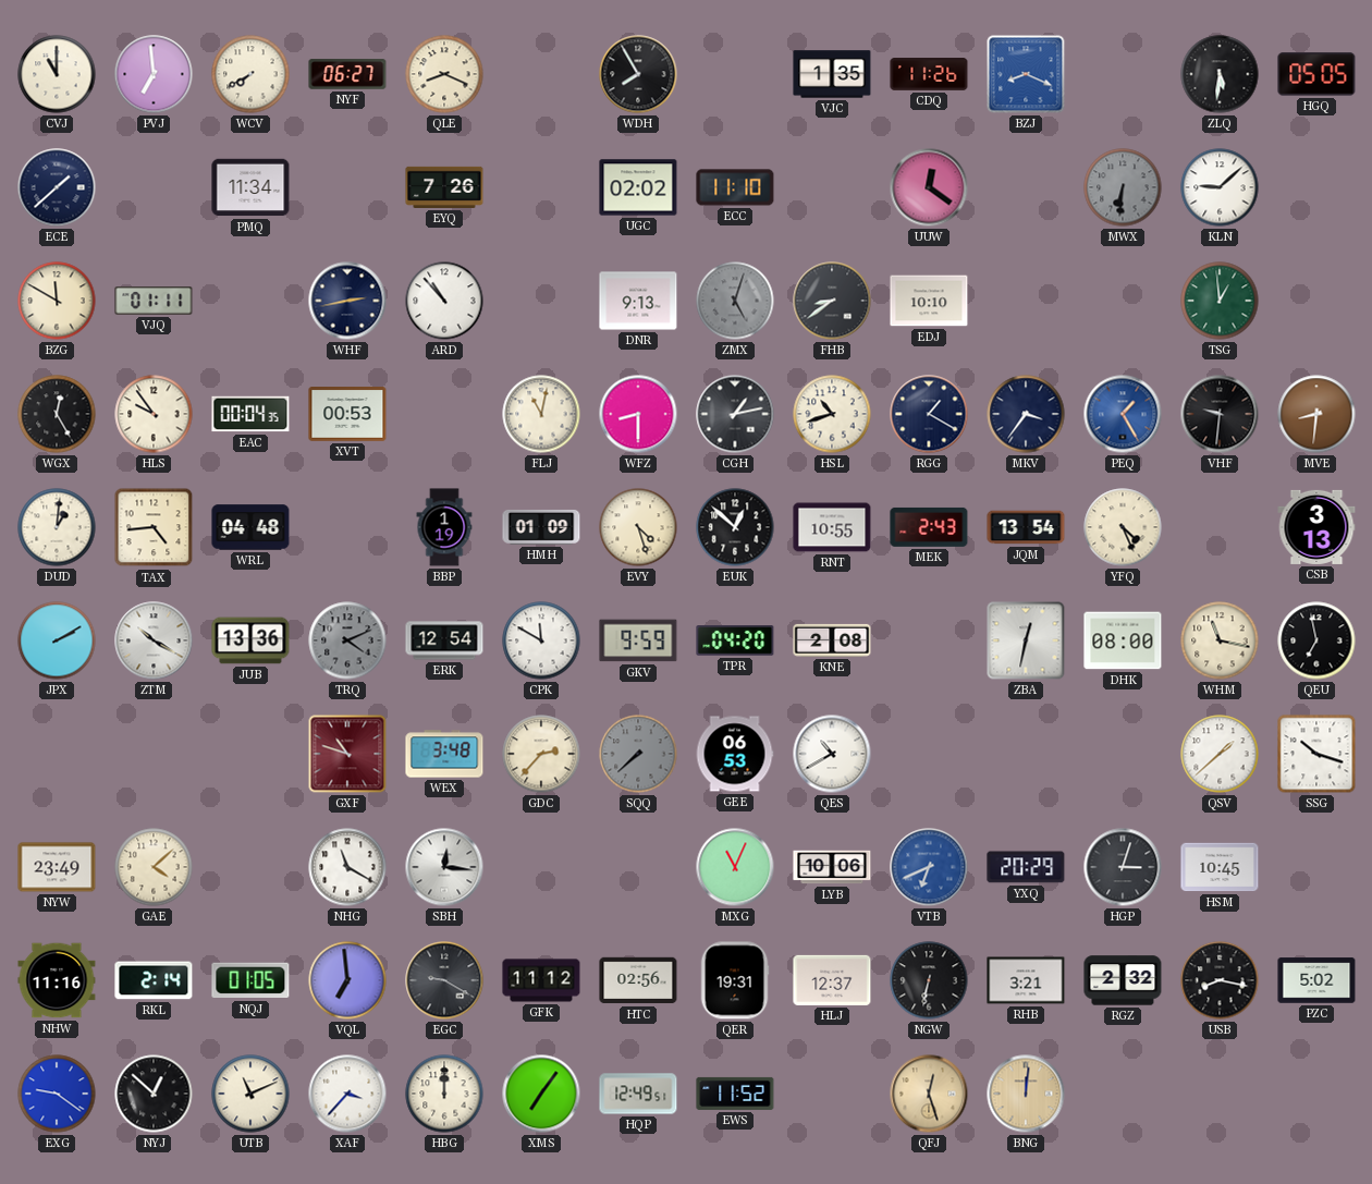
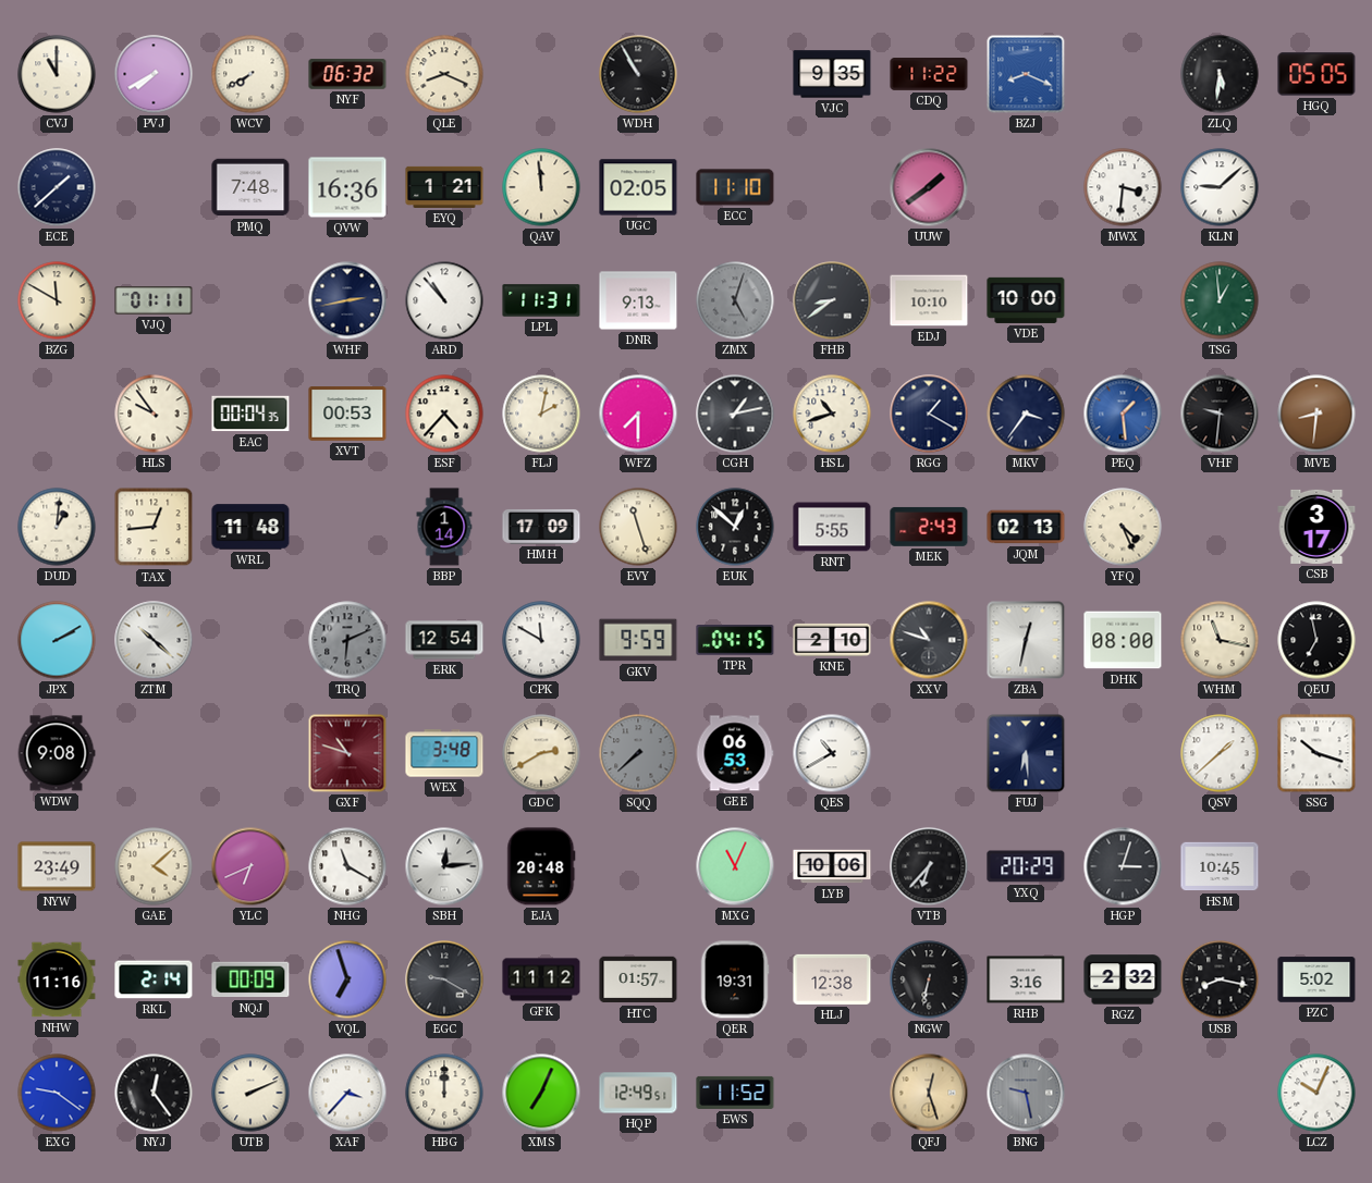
PVJ: 6:59 -> 7:40
NYF: 06:27 -> 06:32
WDH: 7:55 -> 10:55
VJC: 1:35 -> 9:35
CDQ: 11:26 -> 11:22
PMQ: 11:34 -> 7:48
QVW: none -> 16:36
EYQ: 7:26 -> 1:21
QAV: none -> 11:59
UGC: 02:02 -> 02:05
UUW: 12:21 -> 1:39
MWX: 6:31 -> 3:31
MWX dial: grey -> white
LPL: none -> 11:31
VDE: none -> 10:00
WGX: 12:25 -> none
ESF: none -> 4:37
FLJ: 11:02 -> 2:02
WFZ: 8:30 -> 7:30
PEQ: 1:25 -> 1:29
TAX: 4:44 -> 12:44
WRL: 04:48 -> 11:48
BBP: 1:19 -> 1:14
HMH: 01:09 -> 17:09
EVY: 4:27 -> 11:27
RNT: 10:55 -> 5:55
JQM: 13:54 -> 02:13
CSB: 3:13 -> 3:17
ZTM: 10:20 -> 10:22
JUB: 13:36 -> none
TRQ: 4:11 -> 6:11
TPR: 04:20 -> 04:15
KNE: 2:08 -> 2:10
XXV: none -> 10:48
WDW: none -> 9:08
GDC: 2:37 -> 2:40
FUJ: none -> 6:29
YLC: none -> 6:41
SBH: 12:16 -> 12:14
EJA: none -> 20:48
VTB: 6:41 -> 6:37
VTB dial: blue -> black
NQJ: 01:05 -> 00:09
VQL: 6:59 -> 6:57
HTC: 02:56 -> 01:57
HLJ: 12:37 -> 12:38
RHB: 3:21 -> 3:16
NYJ: 12:52 -> 12:24
UTB: 11:11 -> 2:11
XMS: 7:06 -> 7:04
BNG: 12:01 -> 9:28
BNG dial: champagne -> grey
LCZ: none -> 10:04
